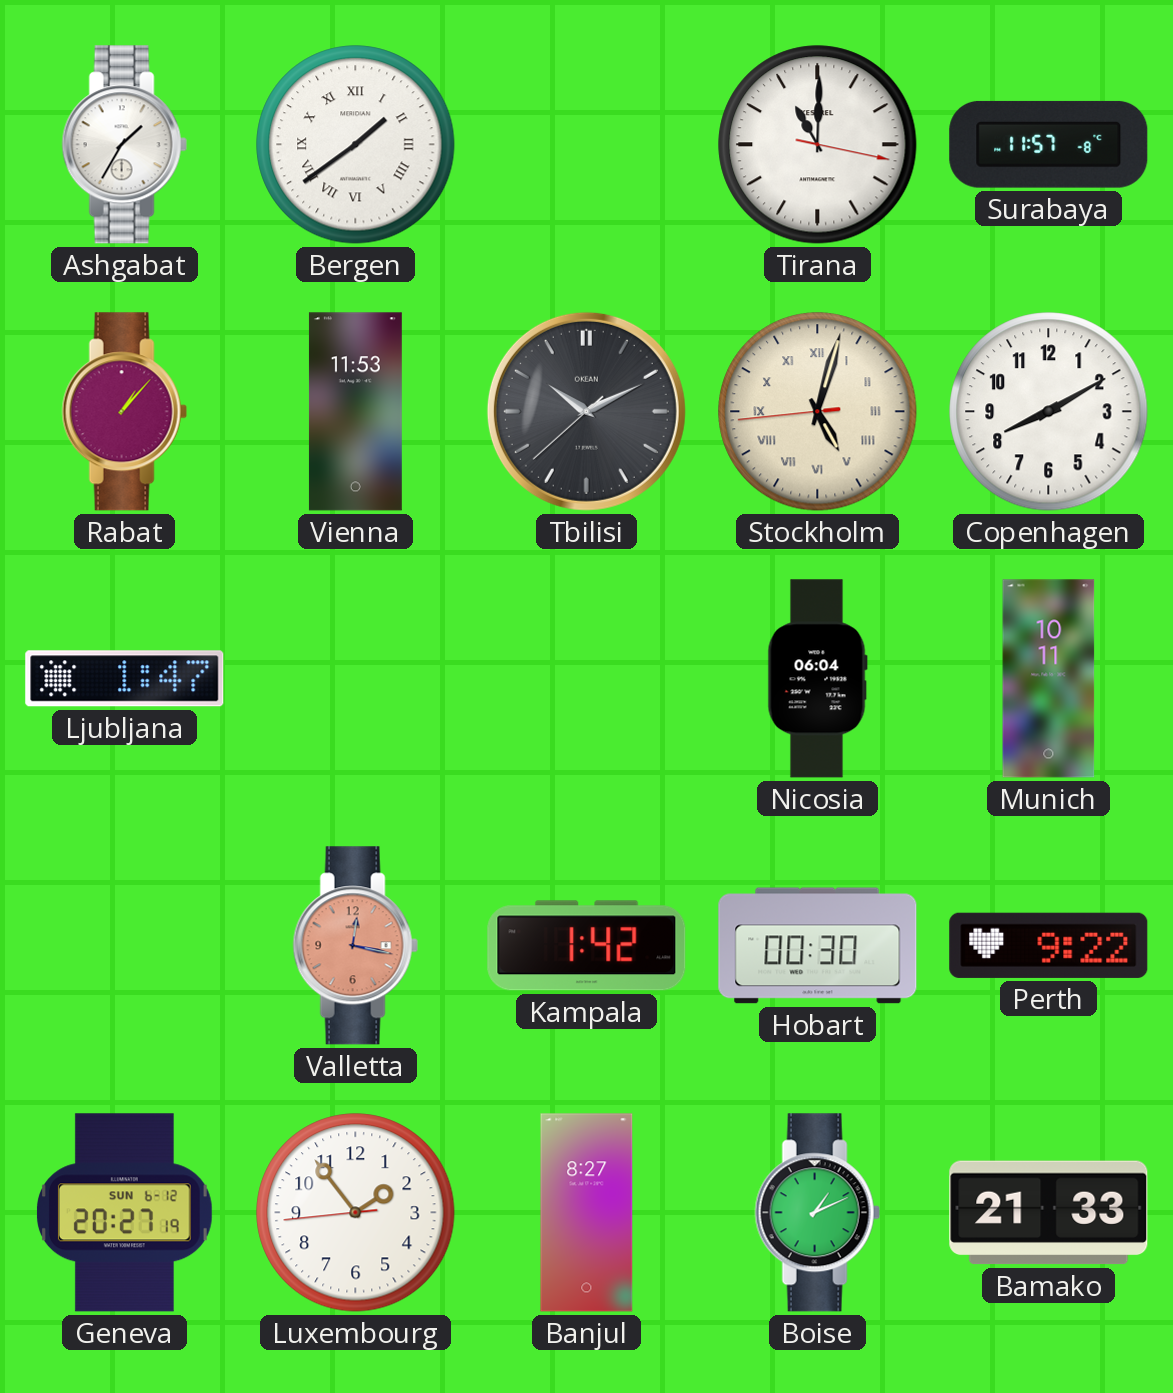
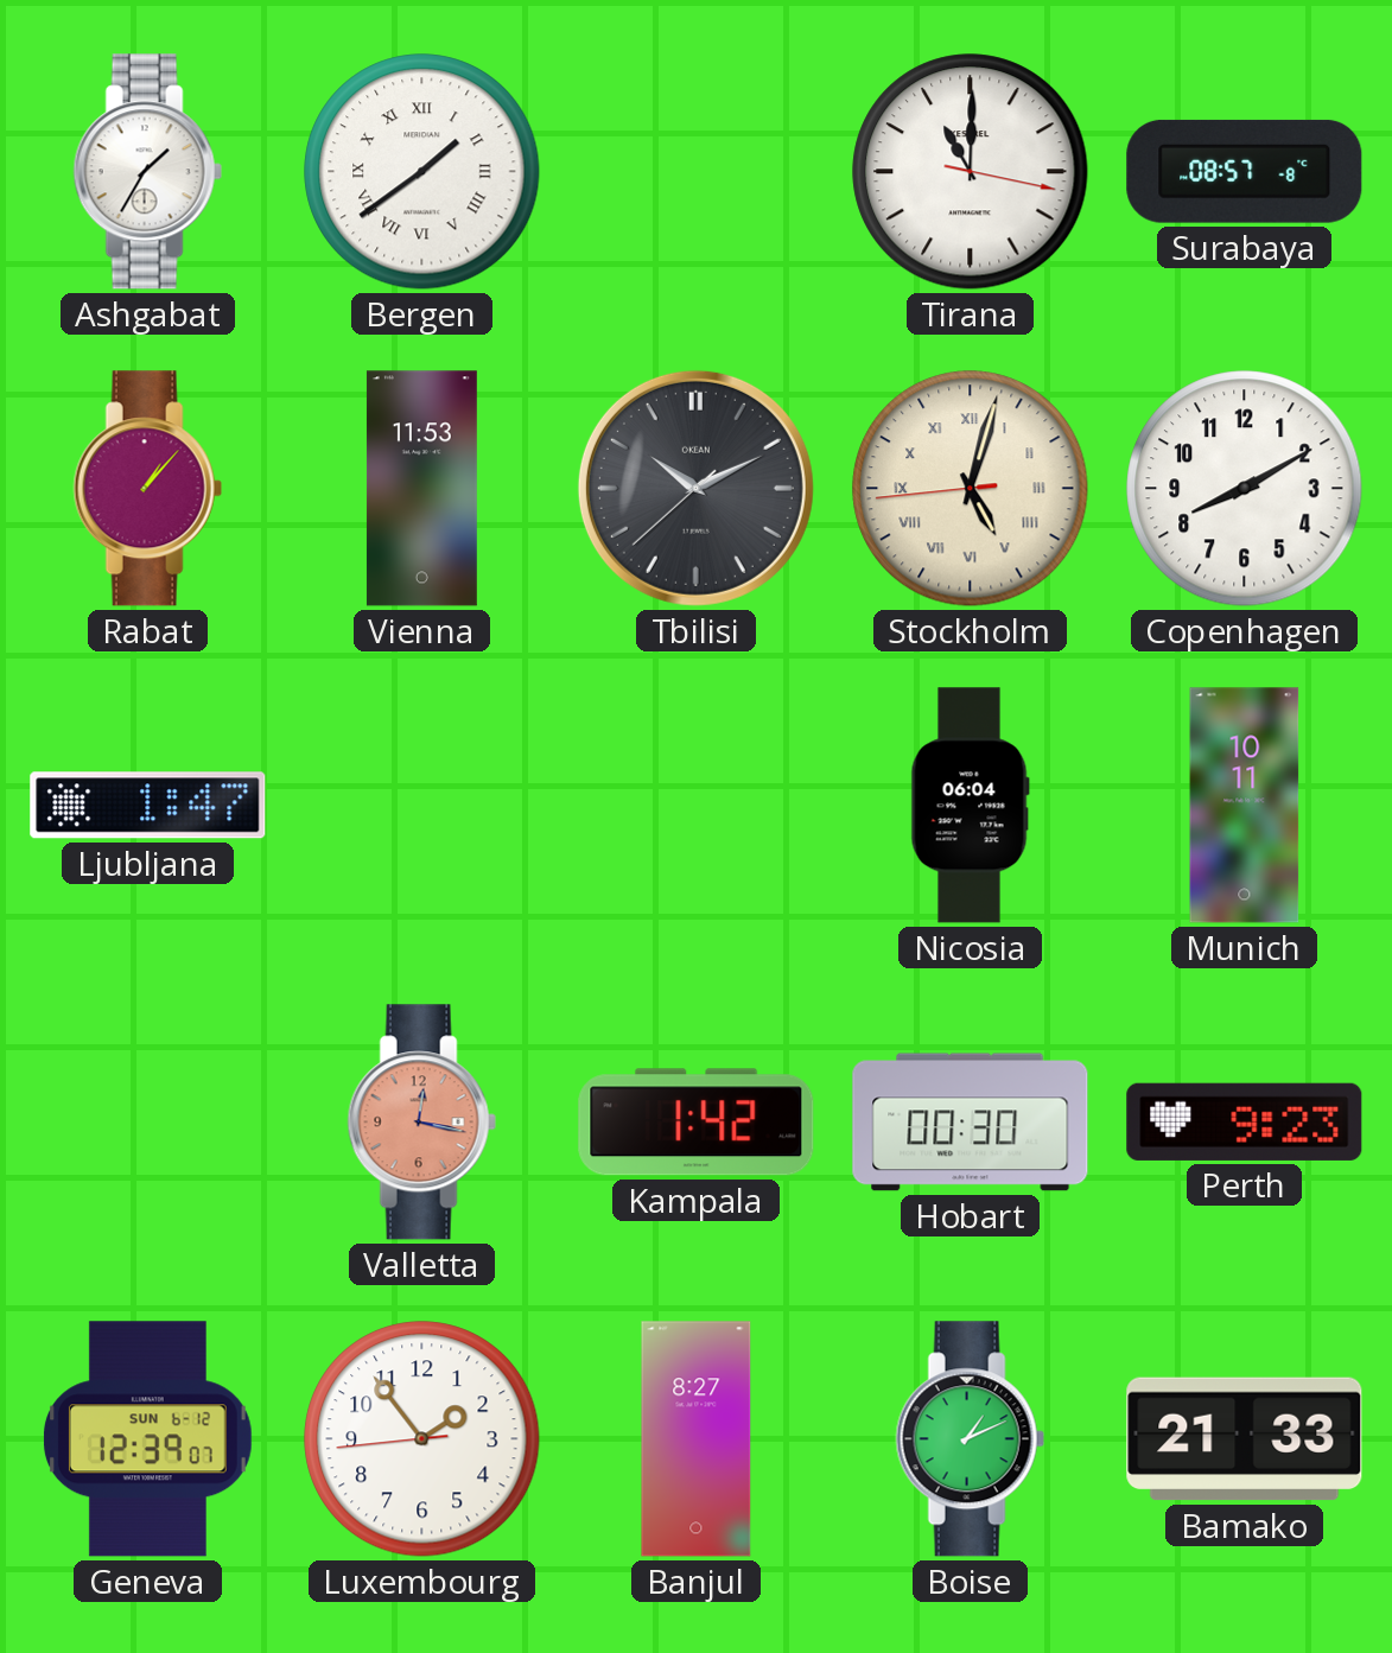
Surabaya: 11:57 -> 08:57
Perth: 9:22 -> 9:23
Geneva: 20:27 -> 12:39
